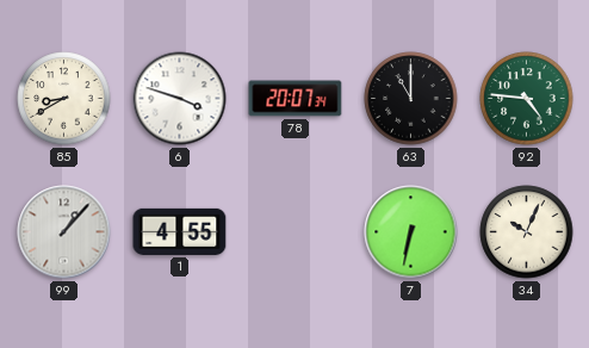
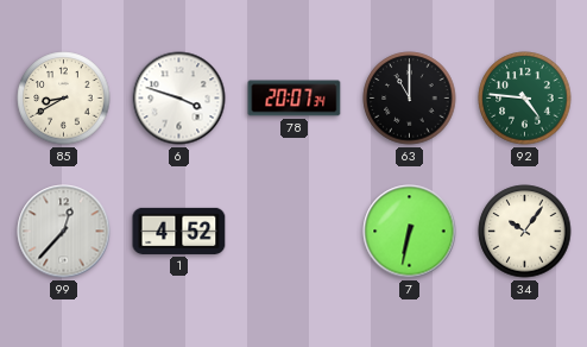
99: 1:07 -> 12:37
1: 4:55 -> 4:52
34: 10:04 -> 10:06
